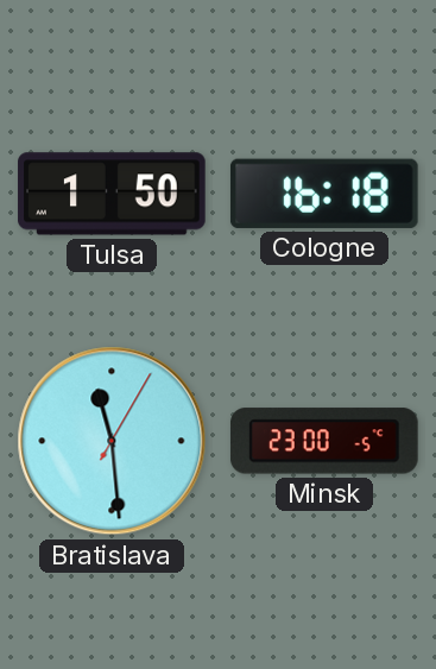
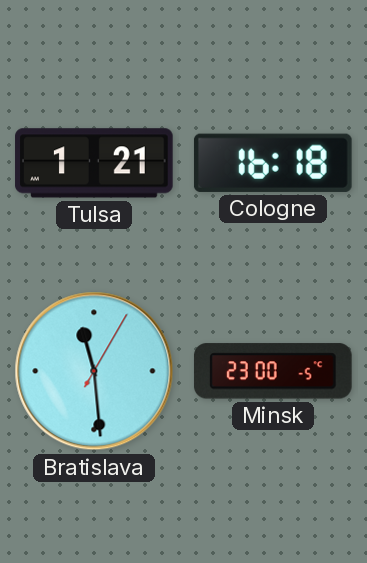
Tulsa: 1:50 -> 1:21
